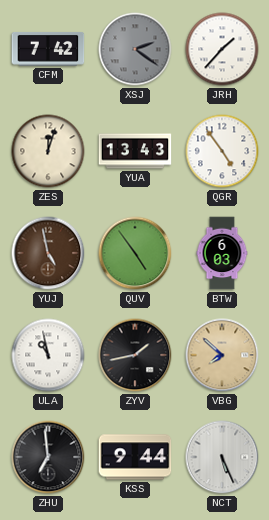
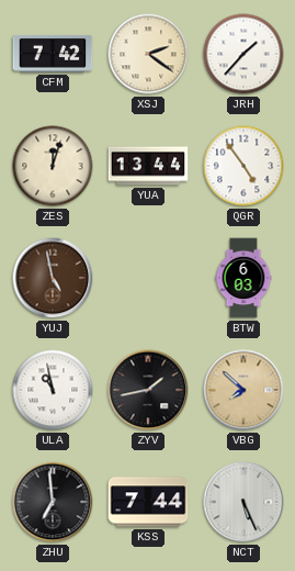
XSJ dial: grey -> cream
YUA: 13:43 -> 13:44
QUV: 4:54 -> none
KSS: 9:44 -> 7:44
